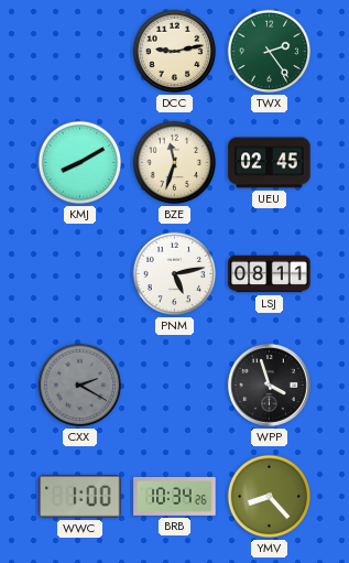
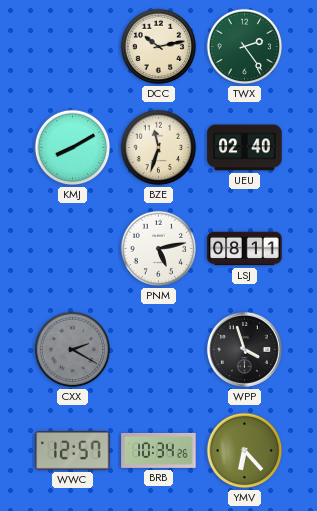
DCC: 9:13 -> 10:13
UEU: 02:45 -> 02:40
WWC: 1:00 -> 12:57
YMV: 8:23 -> 6:23
